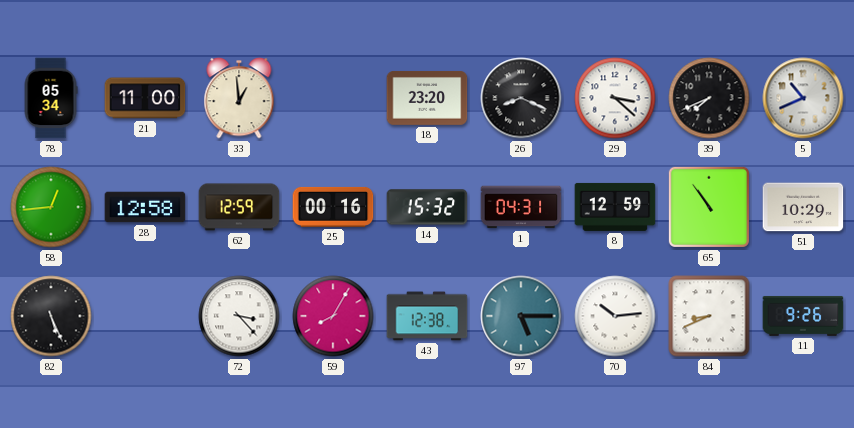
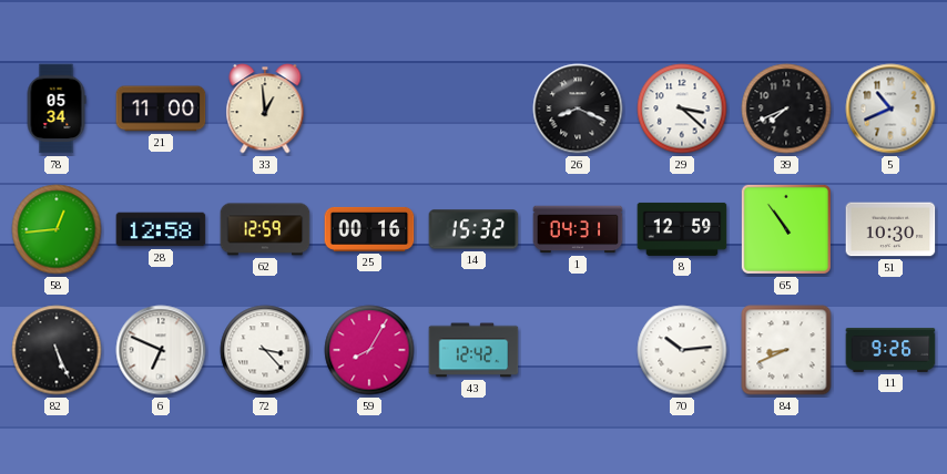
18: 23:20 -> none
51: 10:29 -> 10:30
6: none -> 6:49
43: 12:38 -> 12:42
97: 5:15 -> none
